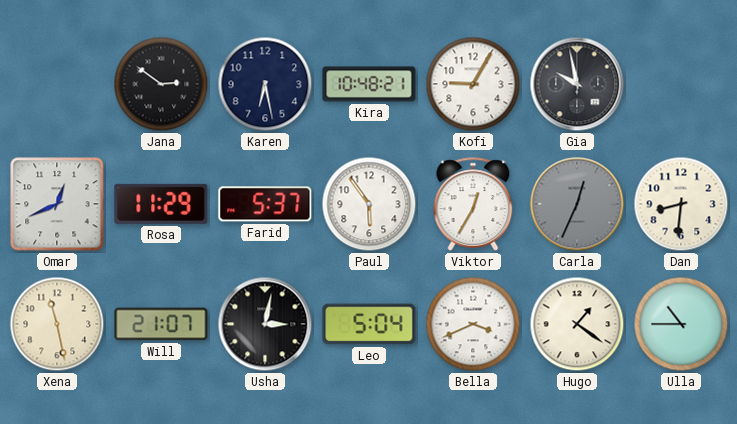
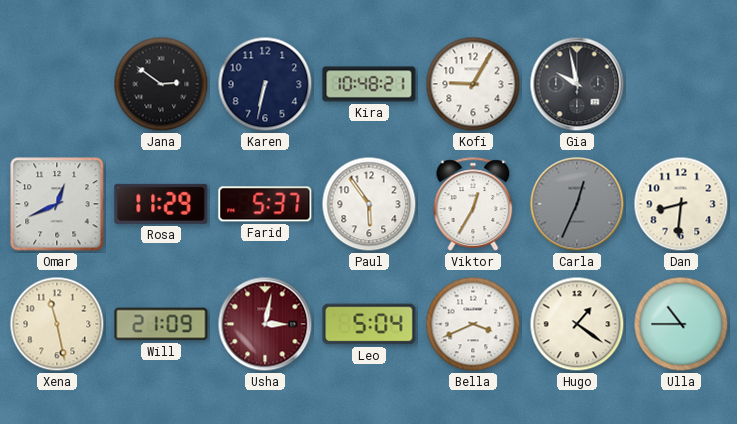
Karen: 6:28 -> 6:32
Will: 21:07 -> 21:09
Usha dial: black -> burgundy
